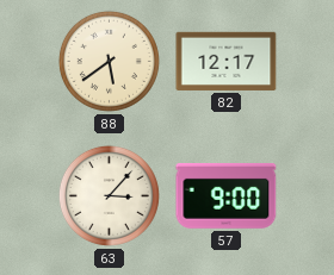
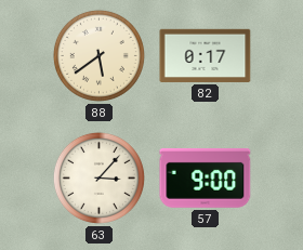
82: 12:17 -> 0:17
